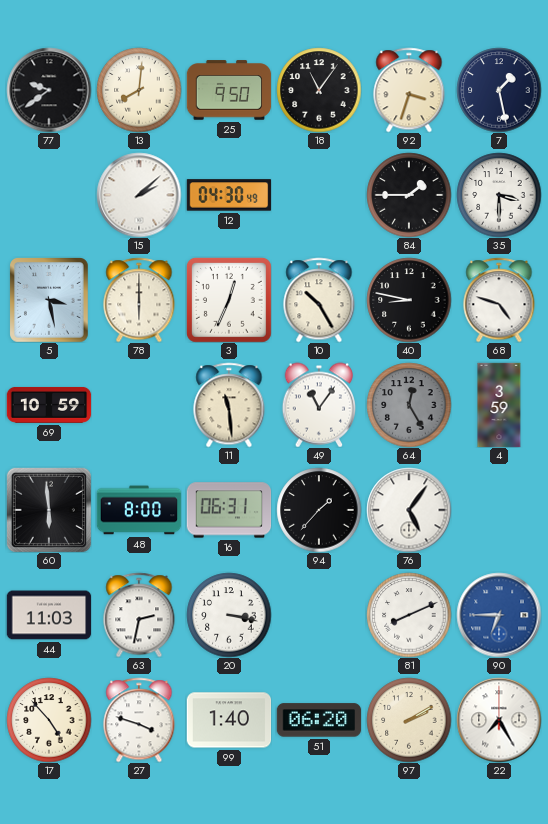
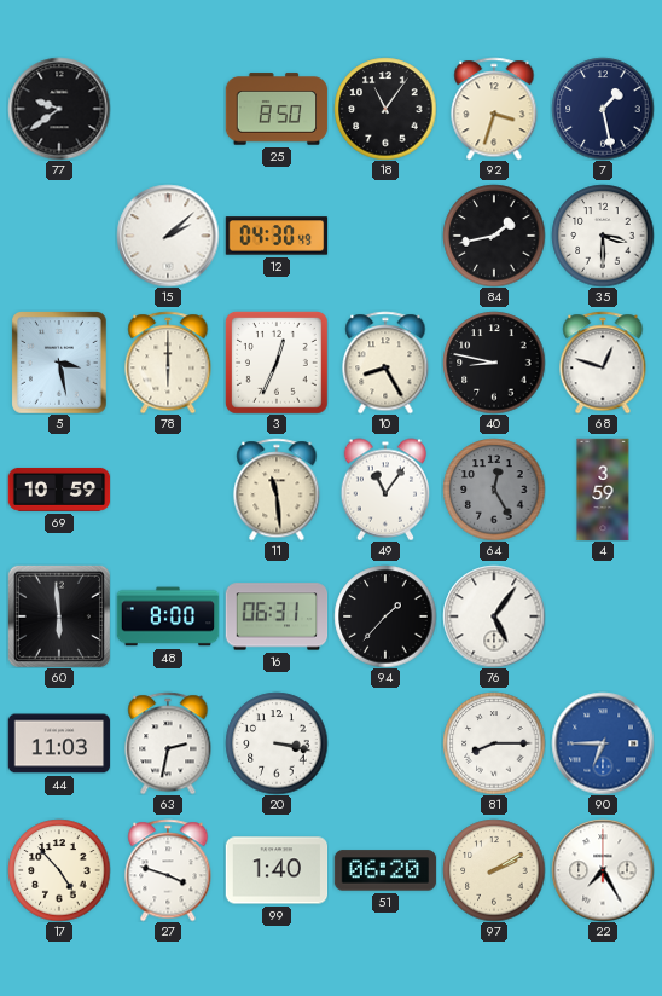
13: 8:01 -> none
25: 9:50 -> 8:50
84: 1:45 -> 1:43
10: 10:25 -> 8:25
68: 4:48 -> 12:48
81: 8:11 -> 8:15
